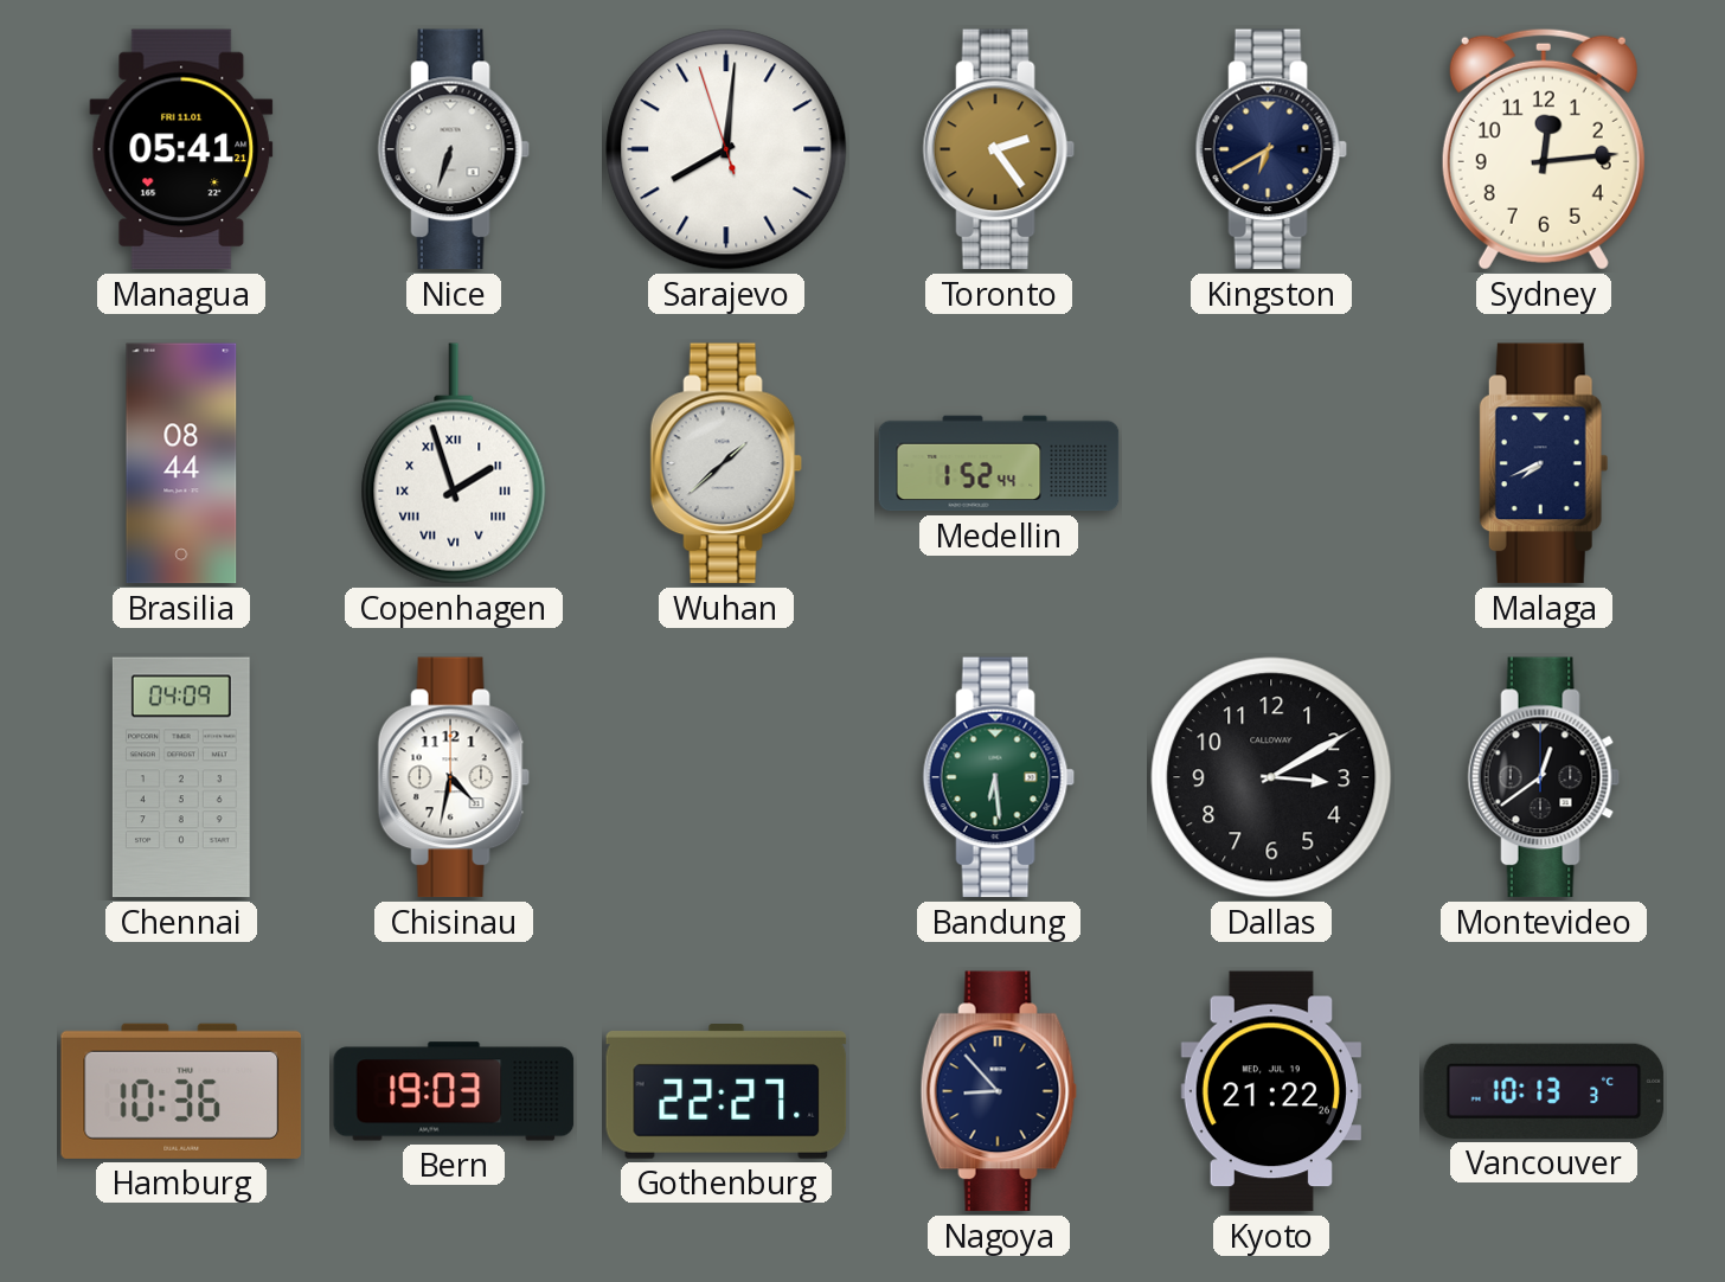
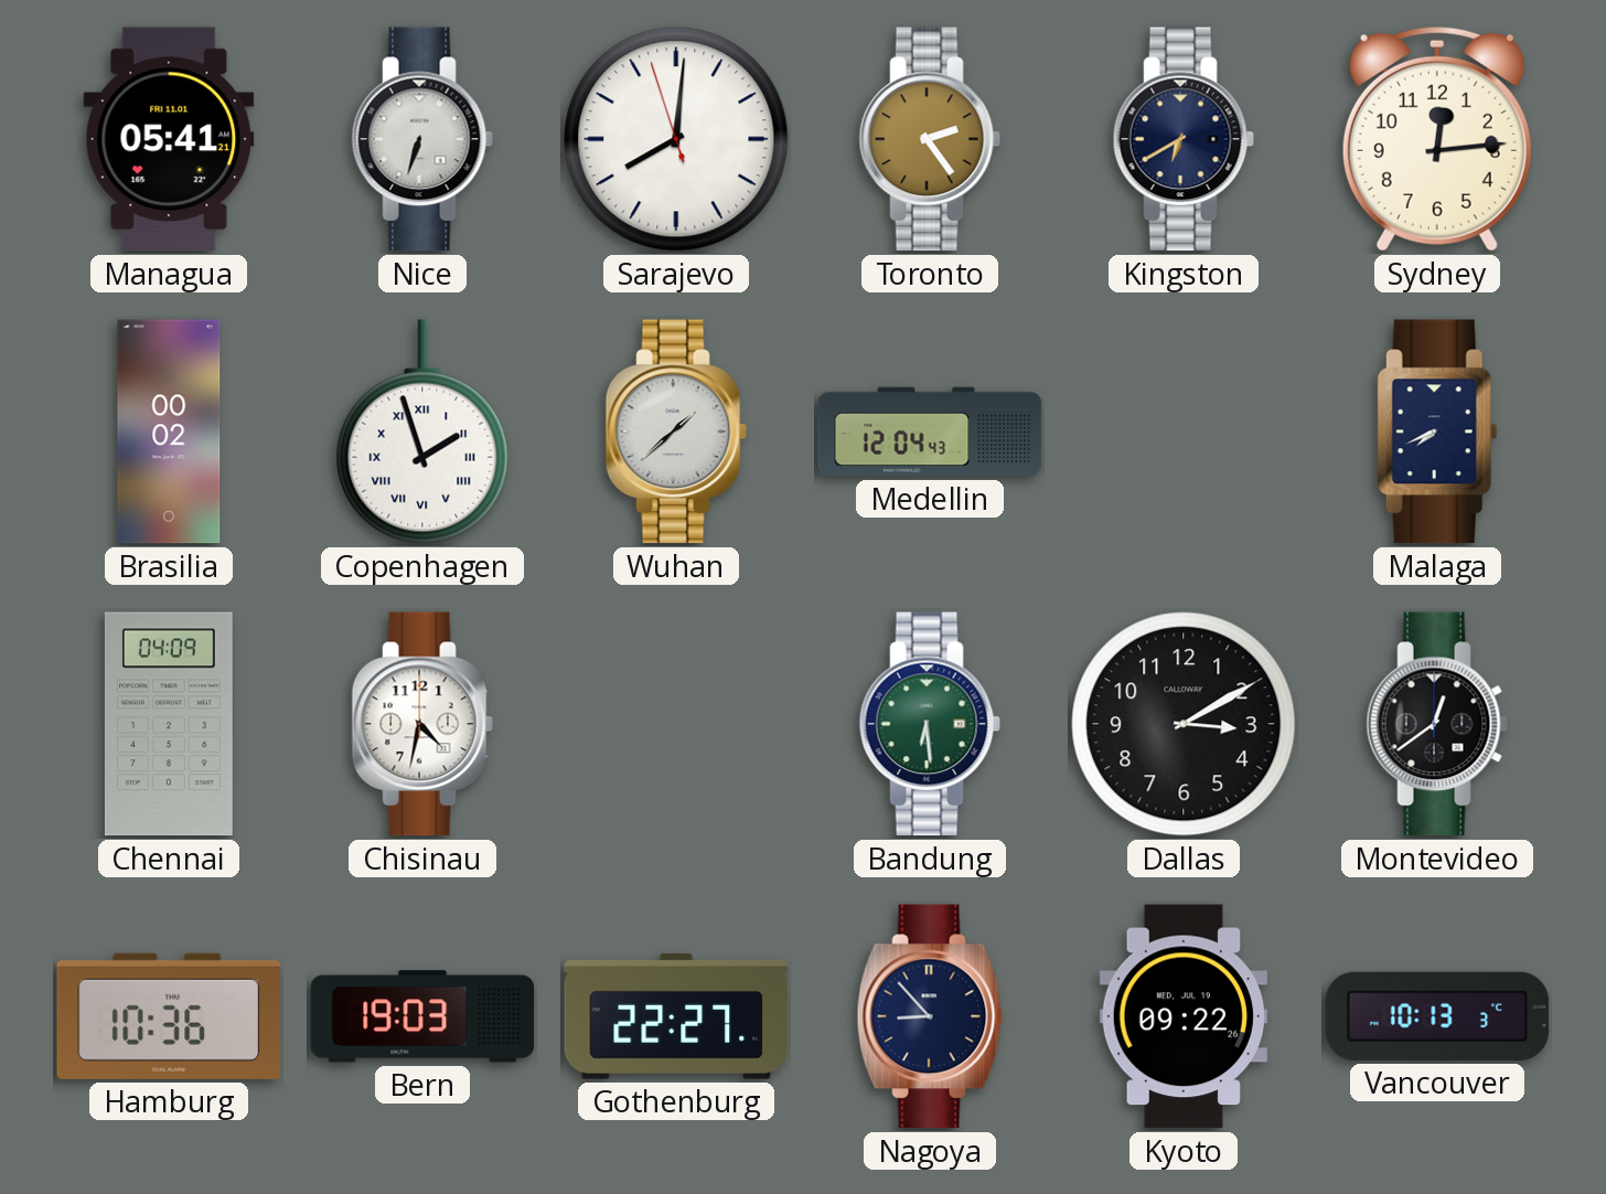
Brasilia: 08:44 -> 00:02
Medellin: 1:52 -> 12:04
Kyoto: 21:22 -> 09:22
